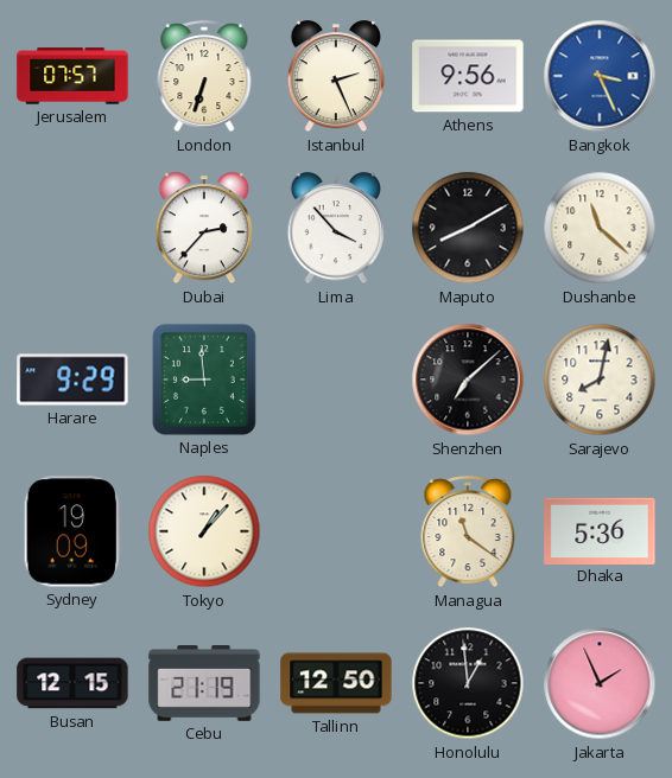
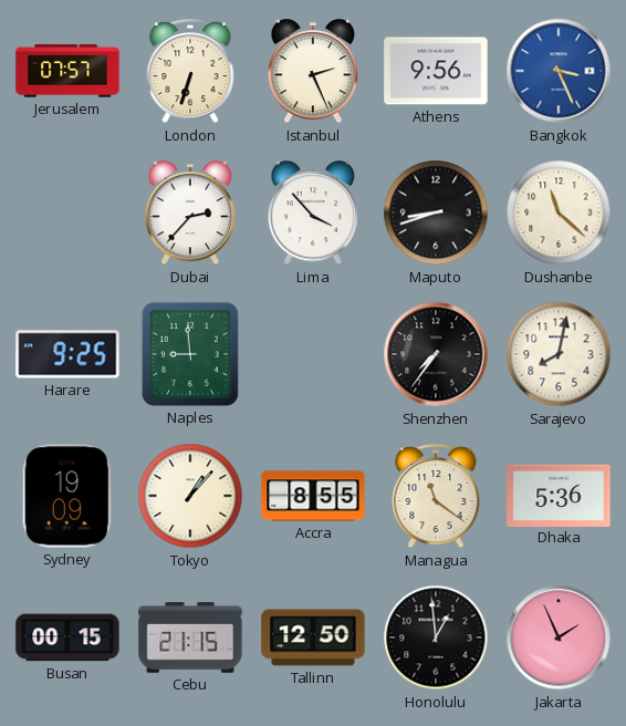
Maputo: 8:10 -> 8:42
Harare: 9:29 -> 9:25
Shenzhen: 7:08 -> 7:36
Accra: none -> 8:55
Busan: 12:15 -> 00:15
Cebu: 21:19 -> 21:15
